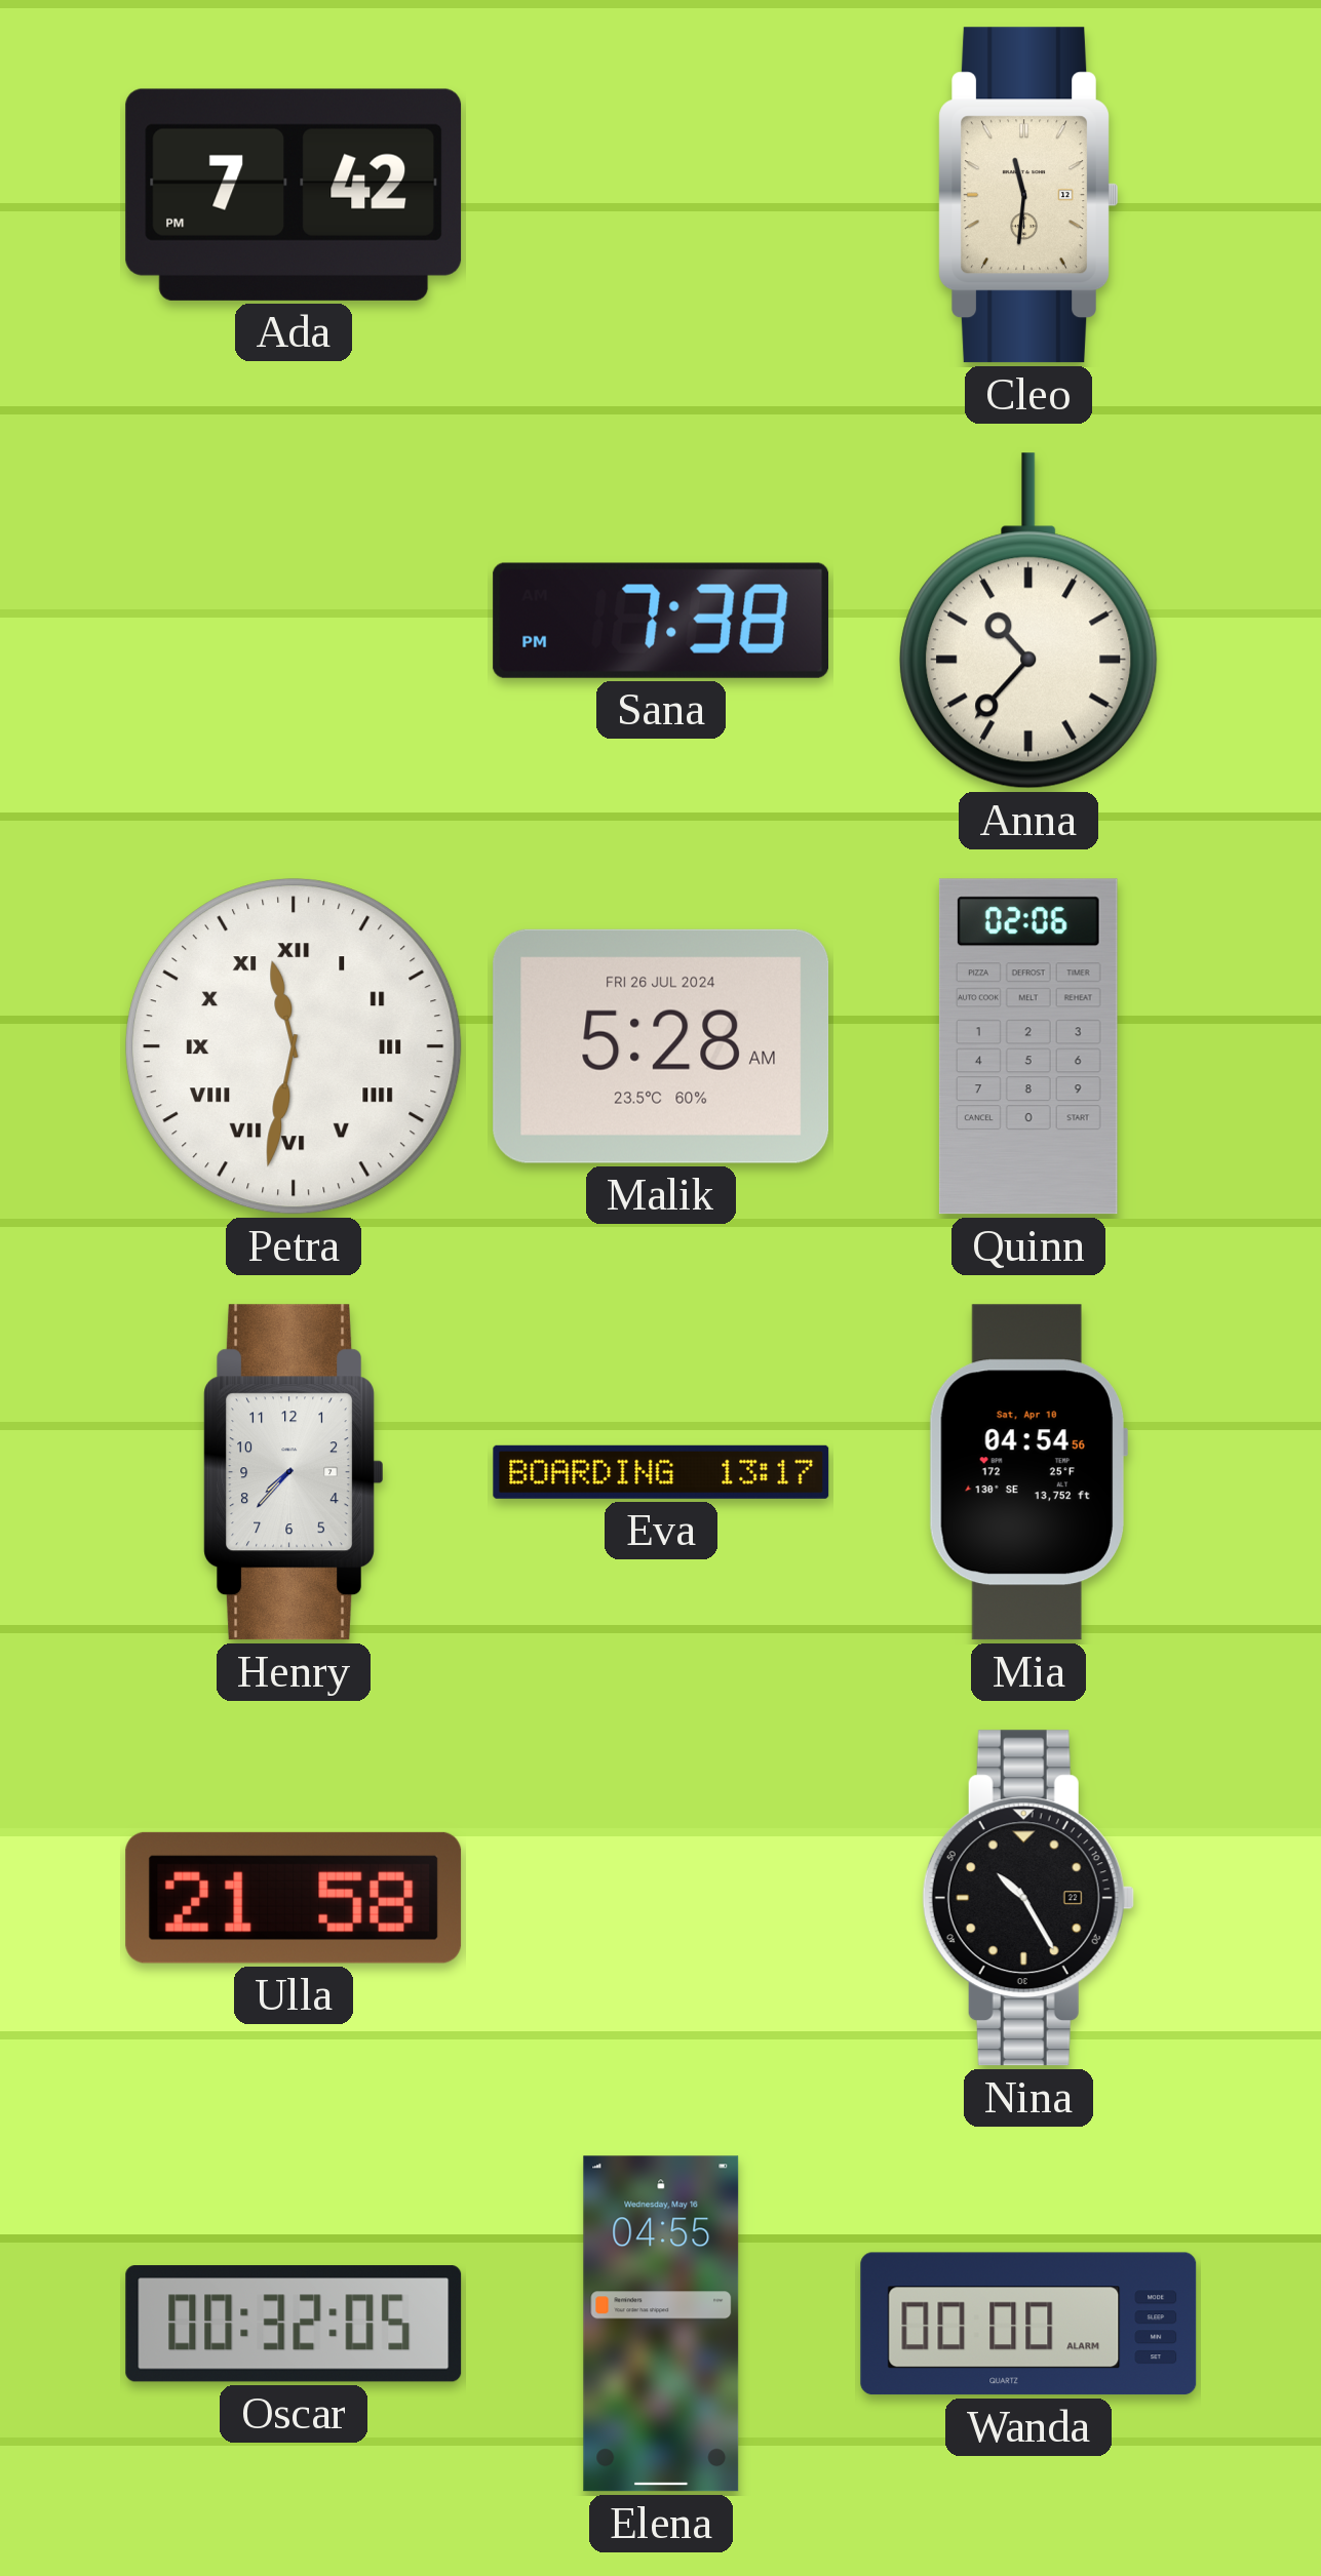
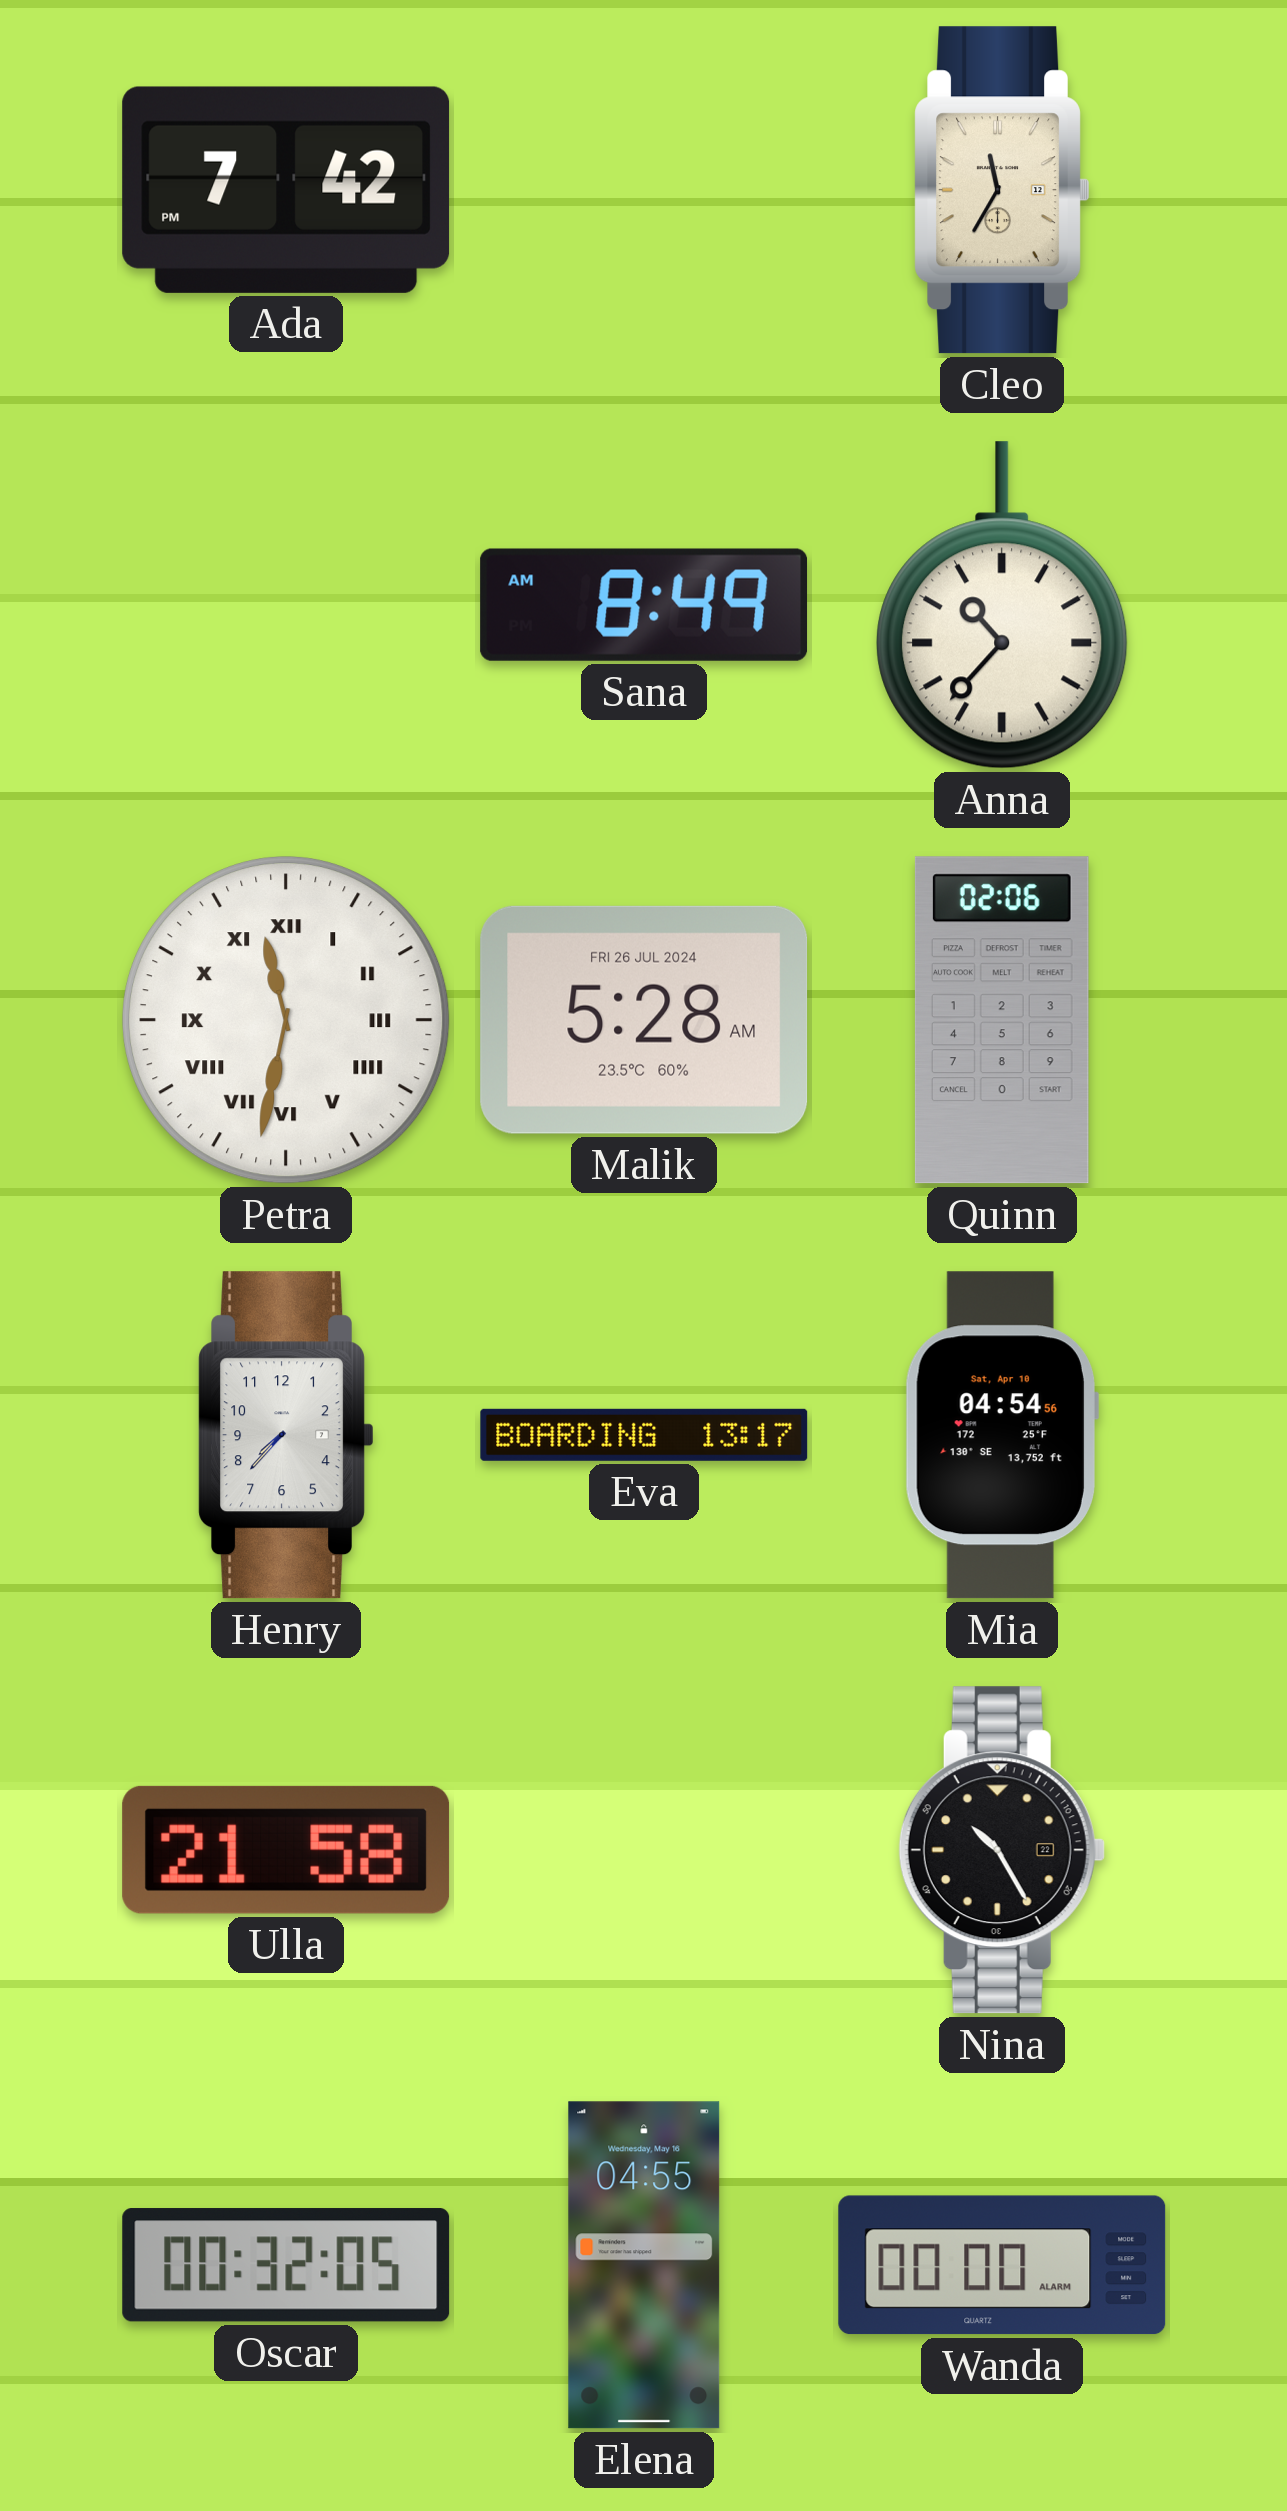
Cleo: 11:31 -> 11:35
Sana: 7:38 -> 8:49
